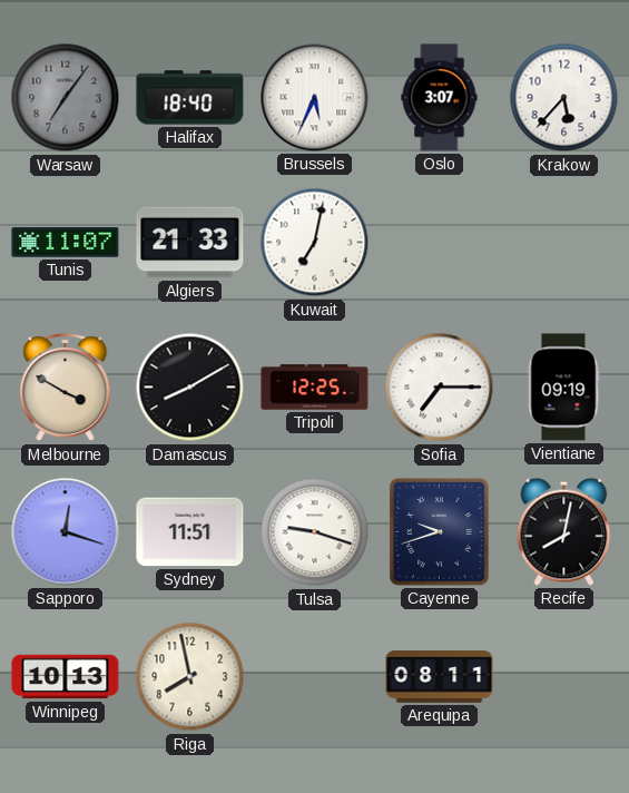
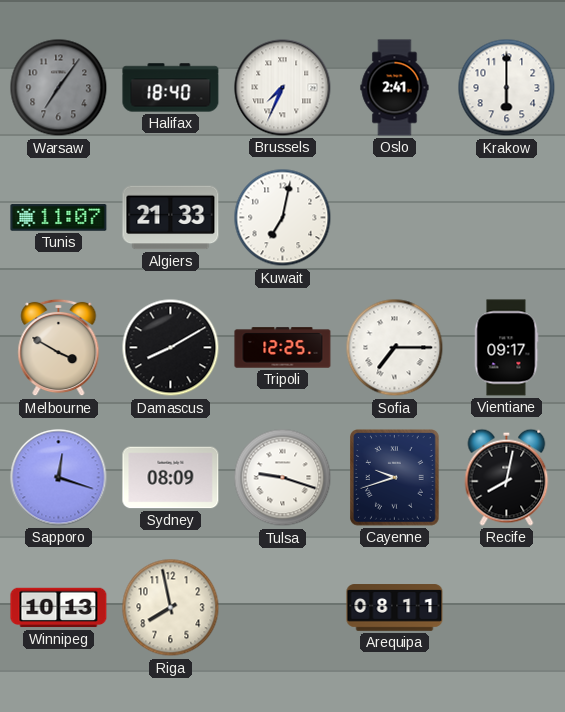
Brussels: 5:34 -> 7:34
Oslo: 3:07 -> 2:41
Krakow: 5:37 -> 6:00
Vientiane: 09:19 -> 09:17
Sydney: 11:51 -> 08:09
